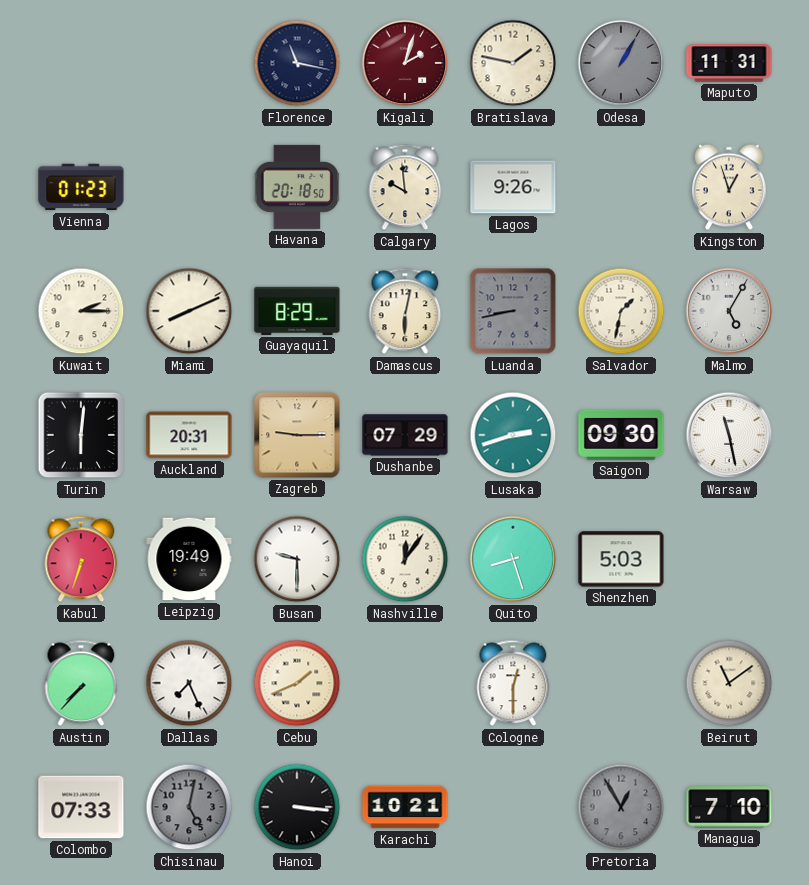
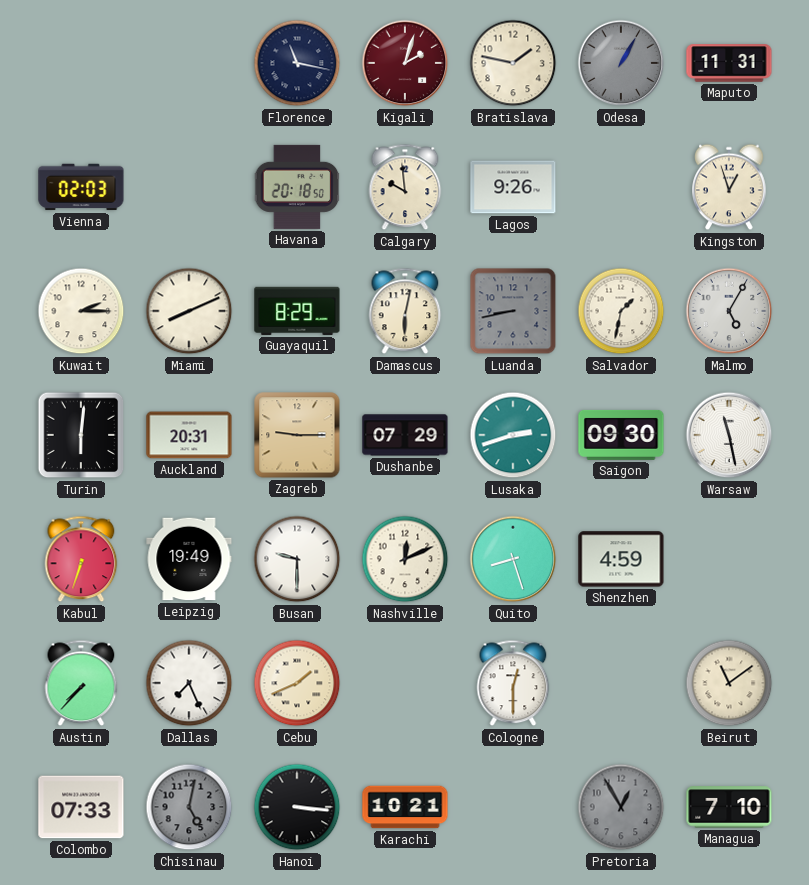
Vienna: 01:23 -> 02:03
Nashville: 12:06 -> 12:11
Shenzhen: 5:03 -> 4:59
